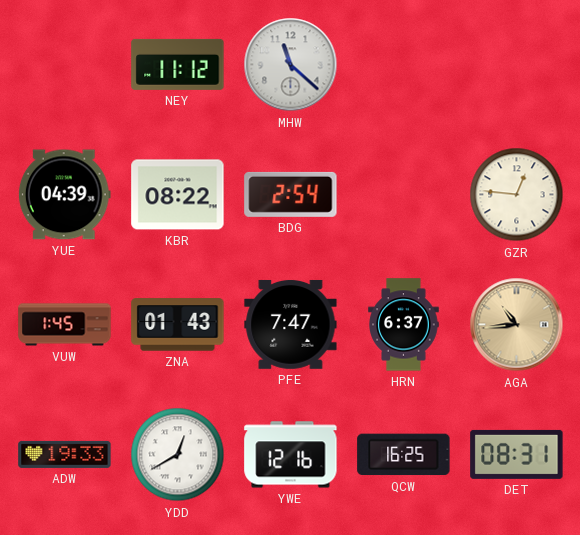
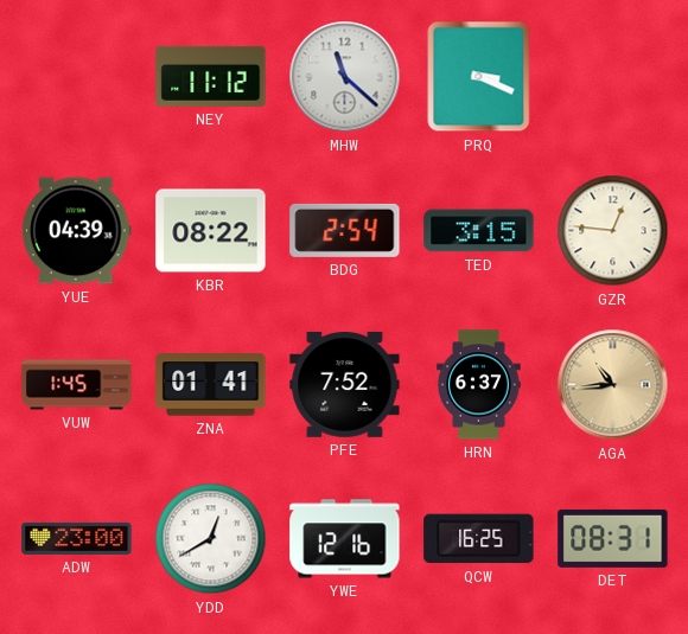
PRQ: none -> 3:19
TED: none -> 3:15
ZNA: 01:43 -> 01:41
PFE: 7:47 -> 7:52
ADW: 19:33 -> 23:00
